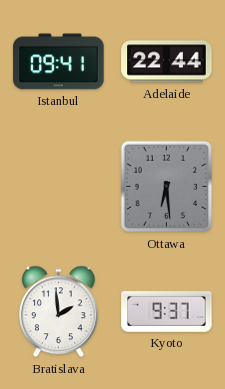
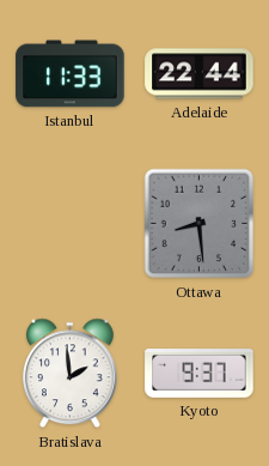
Istanbul: 09:41 -> 11:33
Ottawa: 6:29 -> 8:29
